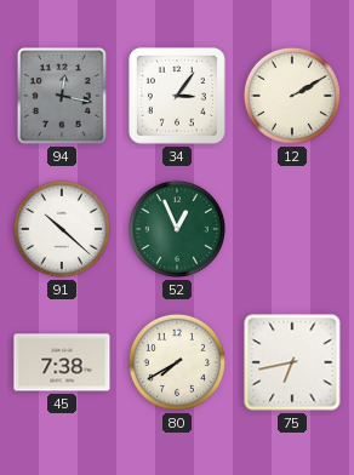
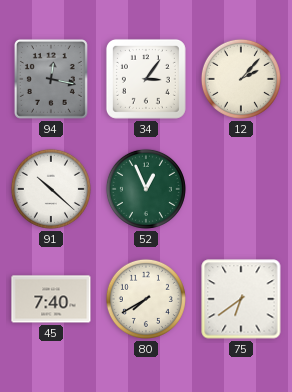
12: 2:10 -> 2:07
45: 7:38 -> 7:40
75: 6:43 -> 6:39
